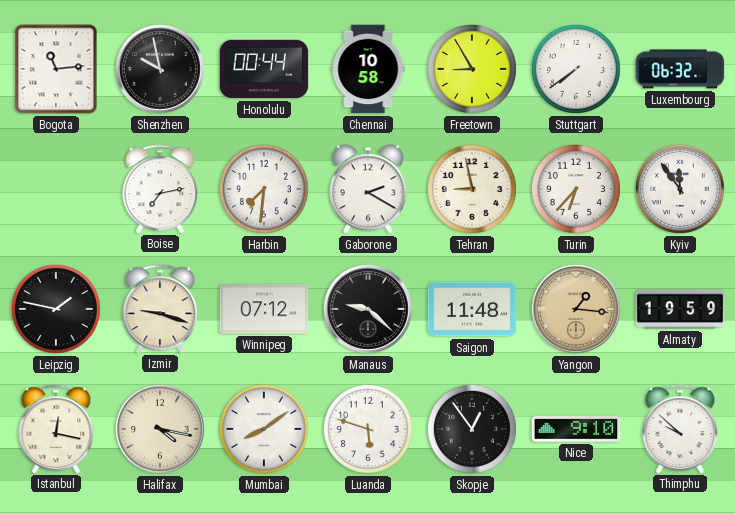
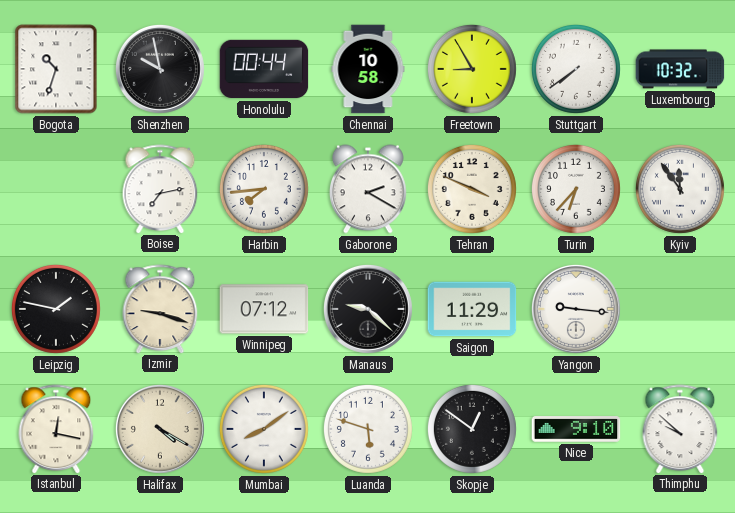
Bogota: 11:14 -> 10:33
Luxembourg: 06:32 -> 10:32
Harbin: 7:31 -> 7:44
Tehran: 8:58 -> 3:49
Saigon: 11:48 -> 11:29
Yangon: 1:16 -> 9:16
Yangon dial: champagne -> white
Almaty: 19:59 -> none
Halifax: 4:17 -> 4:20
Skopje: 12:54 -> 12:51
